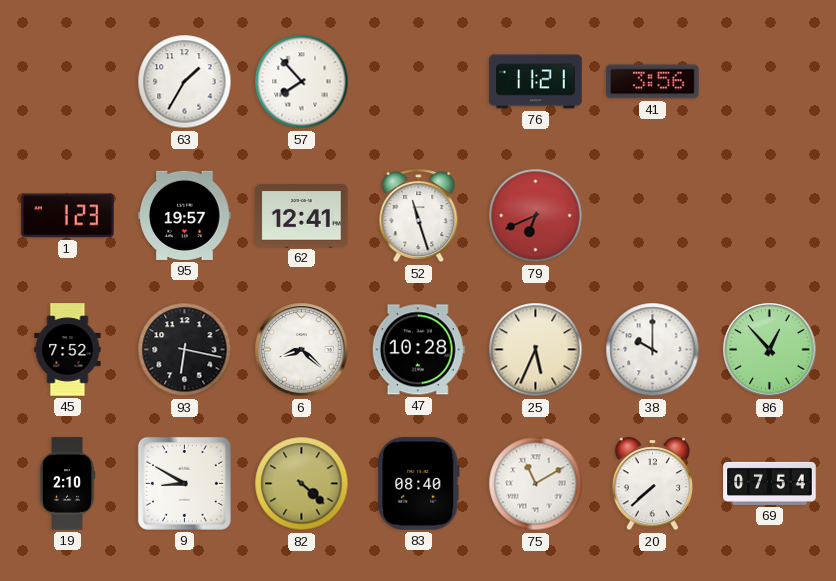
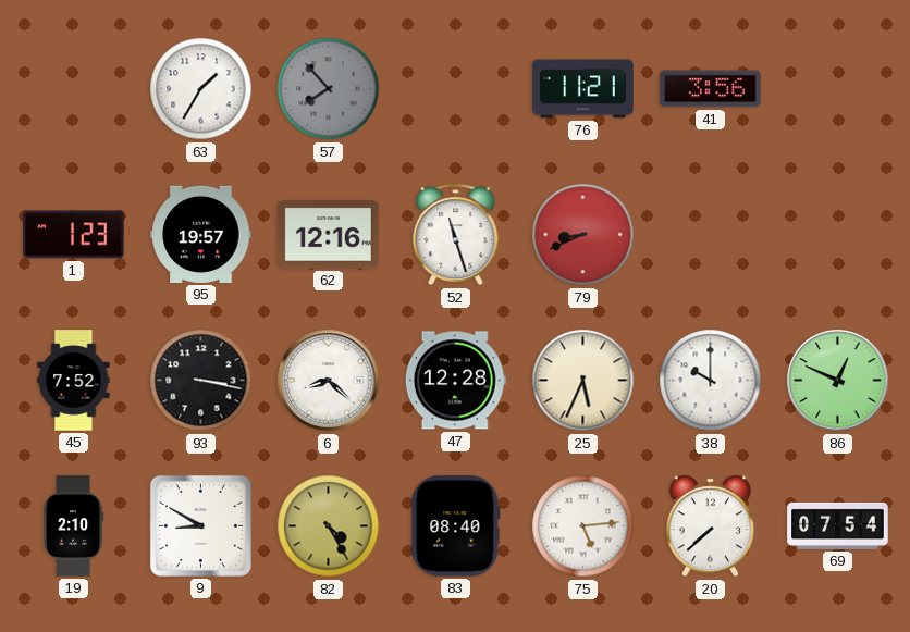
57 dial: white -> grey
62: 12:41 -> 12:16
79: 6:41 -> 8:41
93: 6:17 -> 3:17
47: 10:28 -> 12:28
86: 12:53 -> 12:49
82: 4:22 -> 4:25
75: 11:10 -> 5:14
